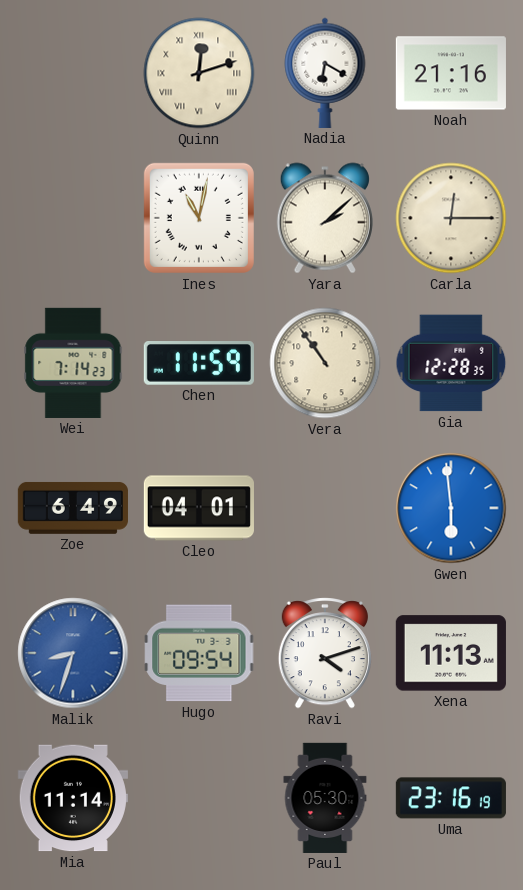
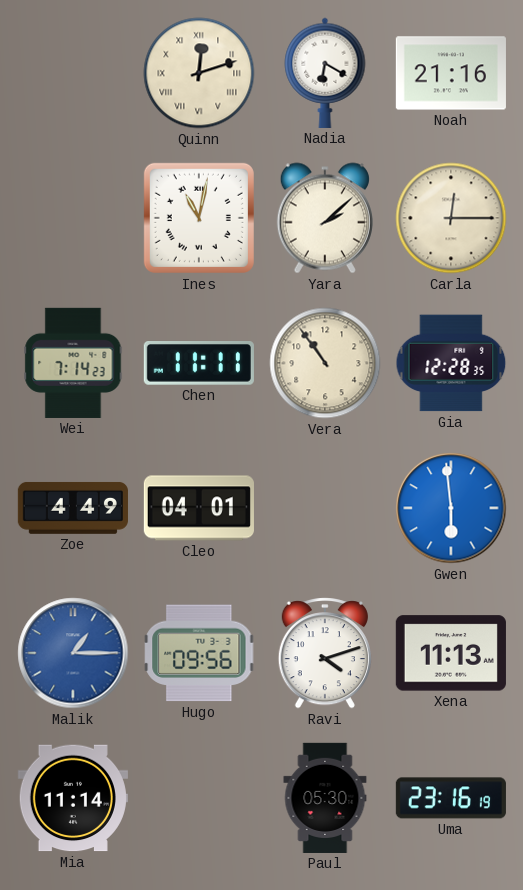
Chen: 11:59 -> 11:11
Zoe: 6:49 -> 4:49
Malik: 8:33 -> 1:15
Hugo: 09:54 -> 09:56
